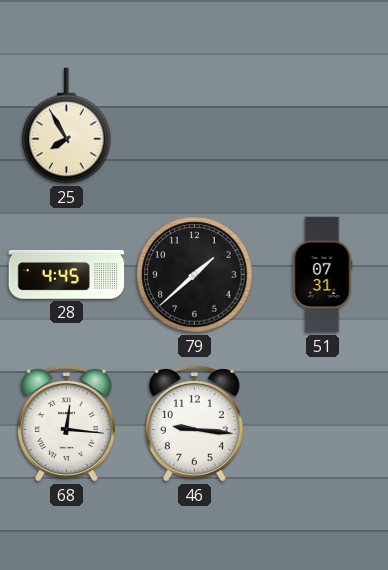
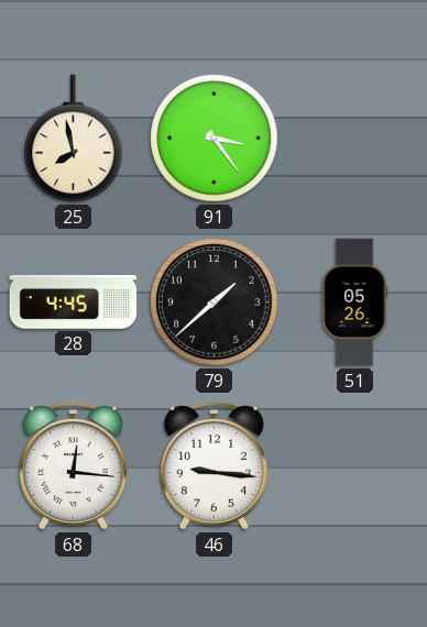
25: 7:55 -> 7:58
91: none -> 3:24
51: 07:31 -> 05:26
